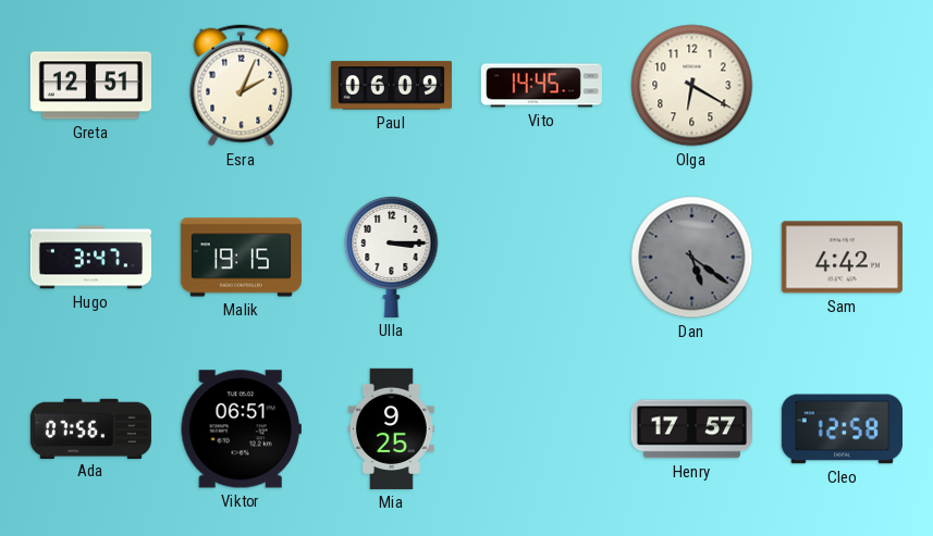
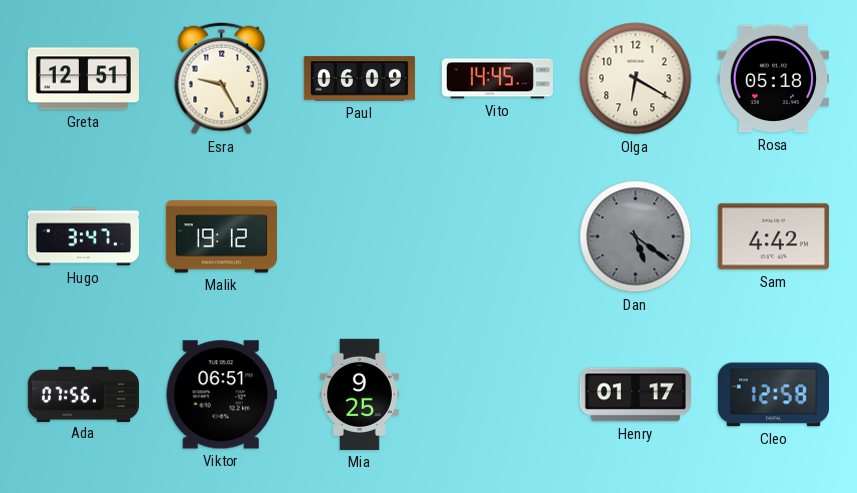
Esra: 2:04 -> 9:25
Rosa: none -> 05:18
Malik: 19:15 -> 19:12
Ulla: 3:15 -> none
Henry: 17:57 -> 01:17
